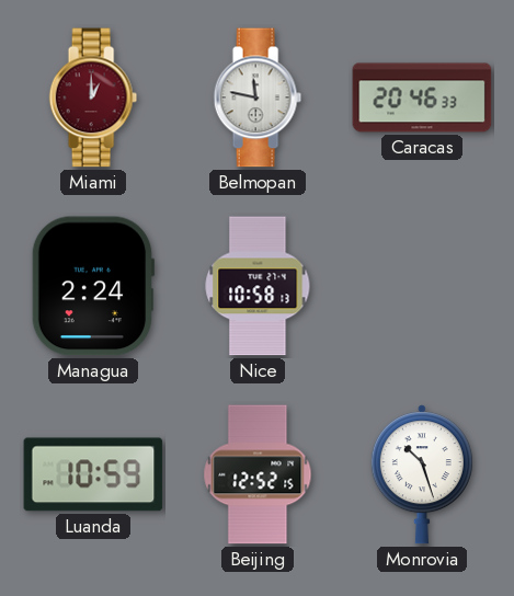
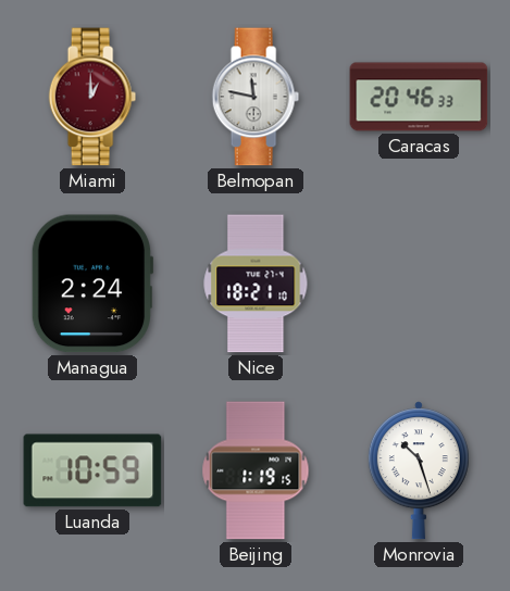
Nice: 10:58 -> 18:21
Beijing: 12:52 -> 1:19
